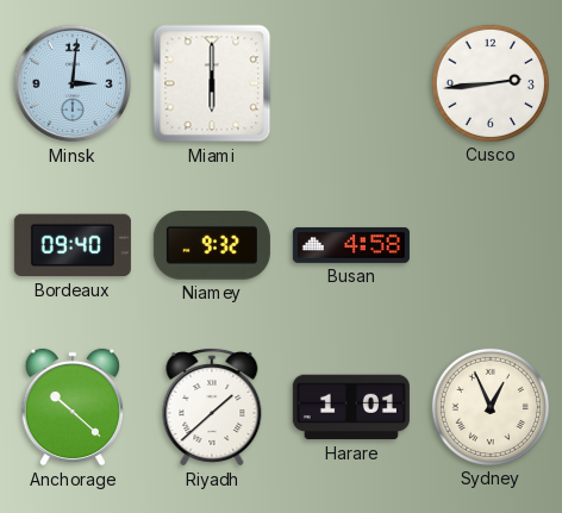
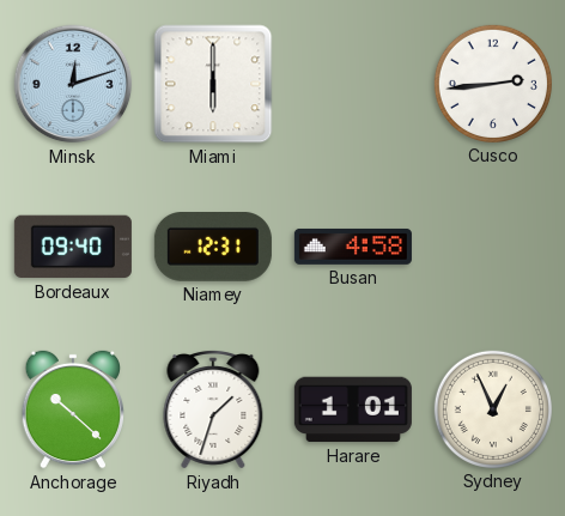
Minsk: 3:01 -> 12:12
Niamey: 9:32 -> 12:31
Riyadh: 1:38 -> 1:33
